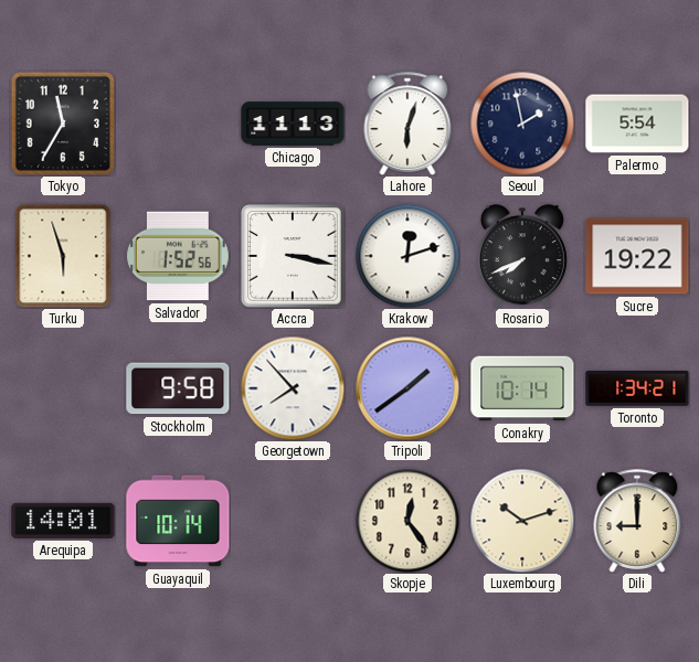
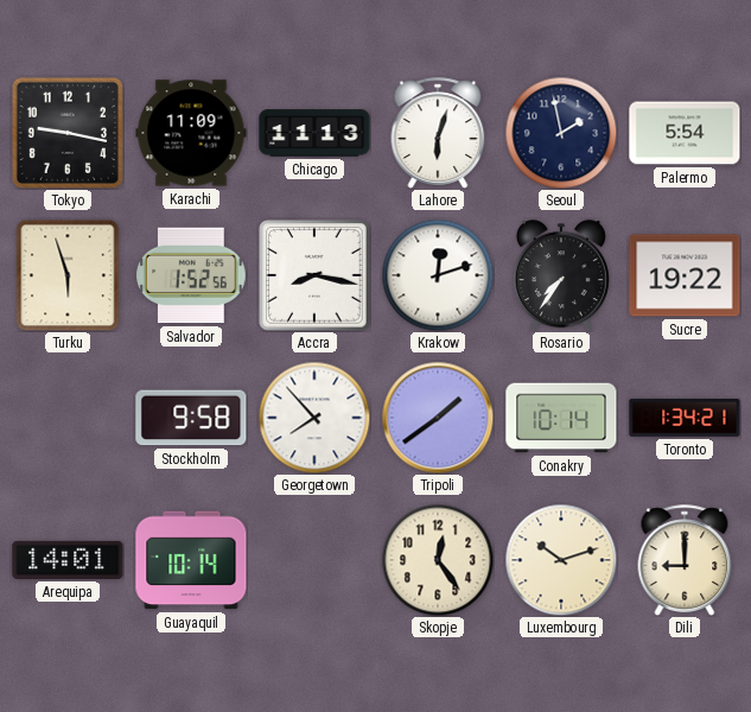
Tokyo: 11:35 -> 9:17
Karachi: none -> 11:09
Accra: 3:17 -> 8:17
Rosario: 7:41 -> 7:36
